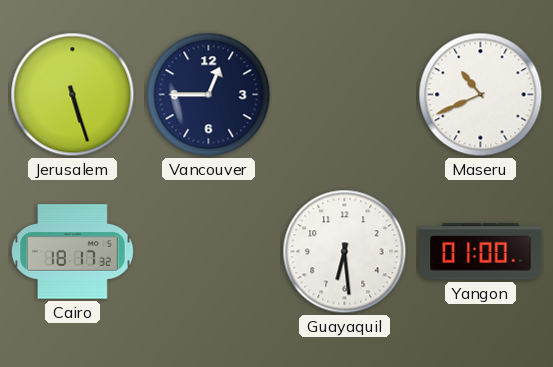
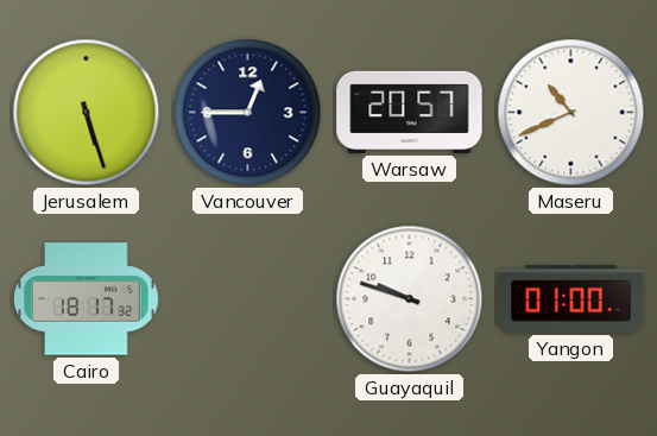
Warsaw: none -> 20:57
Guayaquil: 6:29 -> 9:48
